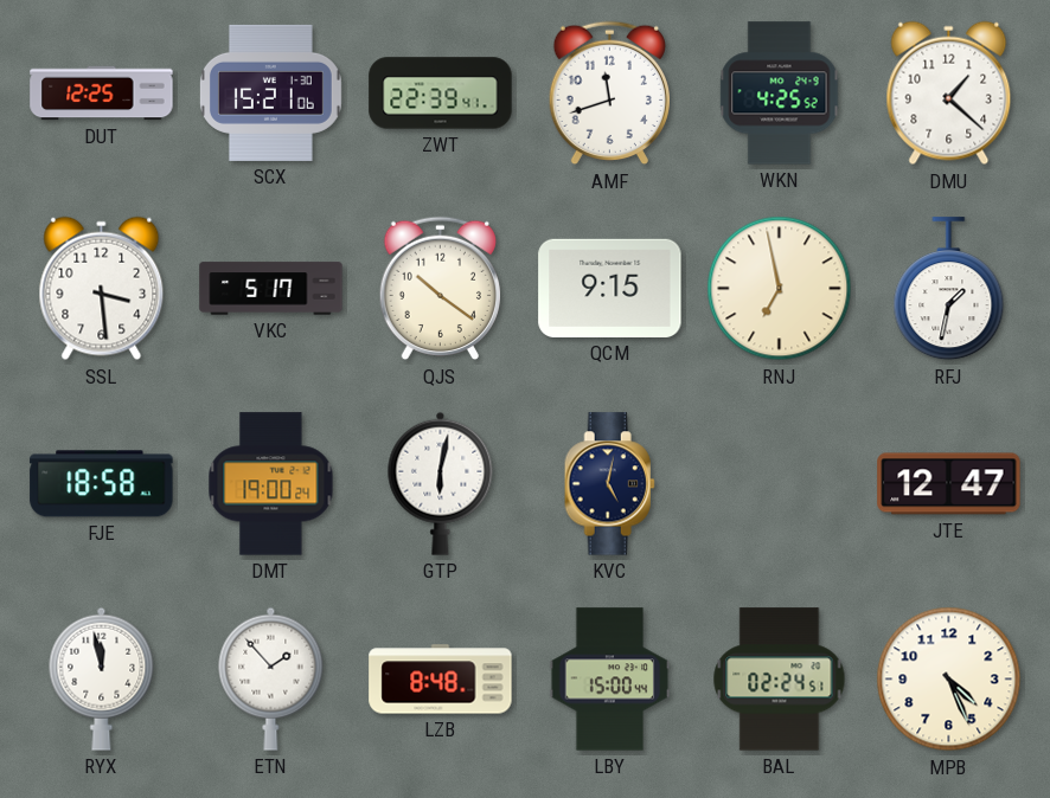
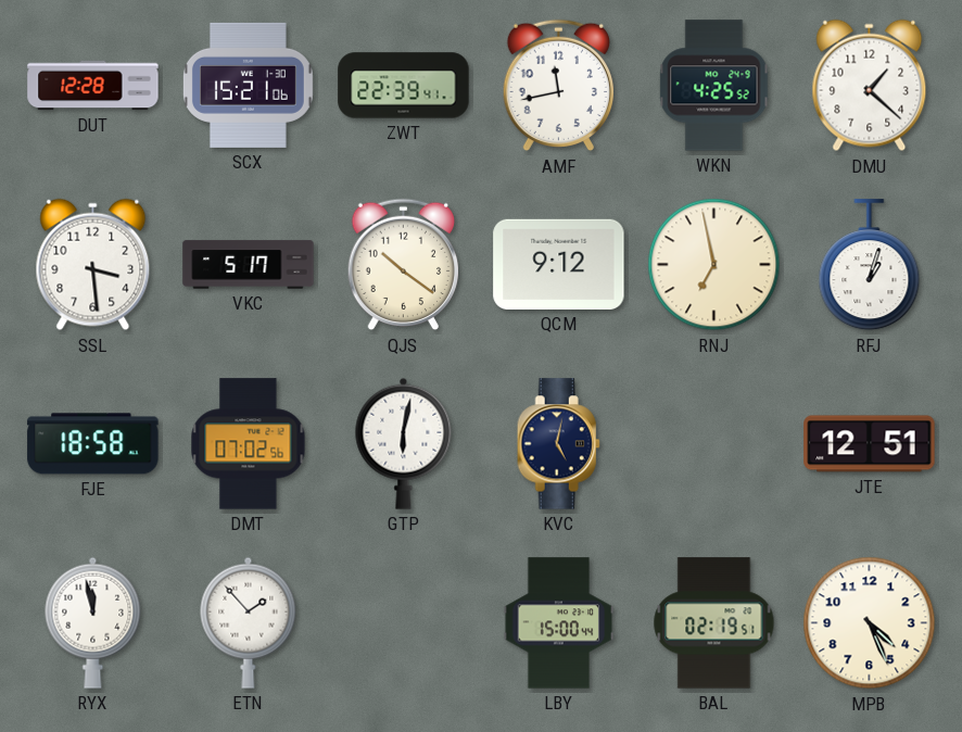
DUT: 12:25 -> 12:28
AMF: 11:42 -> 11:43
QCM: 9:15 -> 9:12
RFJ: 1:32 -> 1:03
DMT: 19:00 -> 07:02
JTE: 12:47 -> 12:51
LZB: 8:48 -> none
BAL: 02:24 -> 02:19
